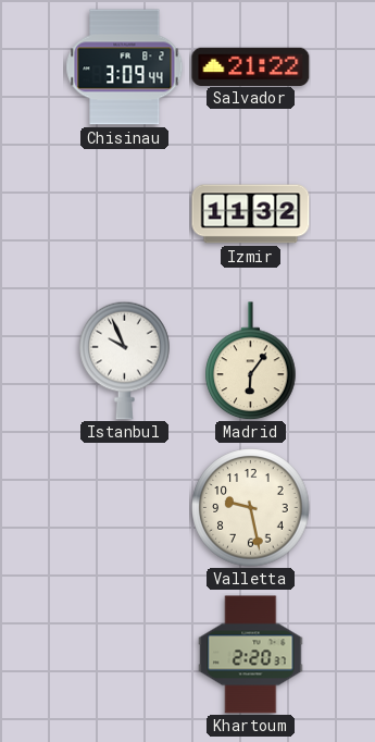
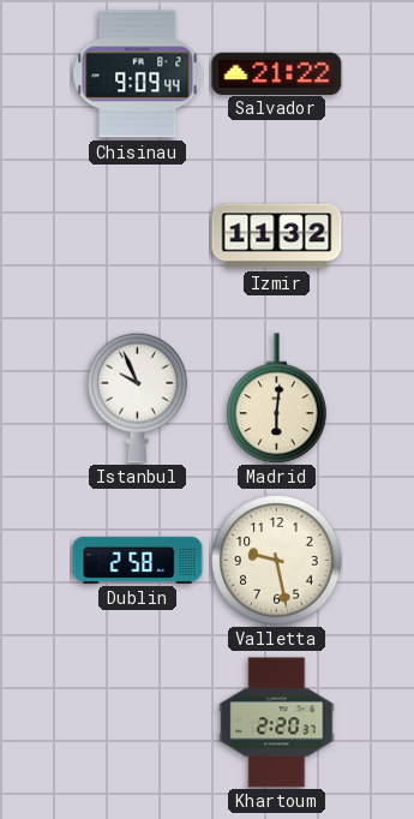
Chisinau: 3:09 -> 9:09
Madrid: 6:06 -> 6:01
Dublin: none -> 2:58
